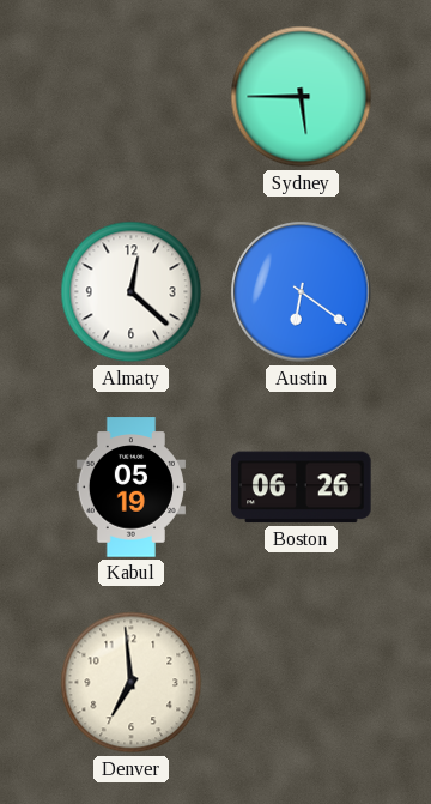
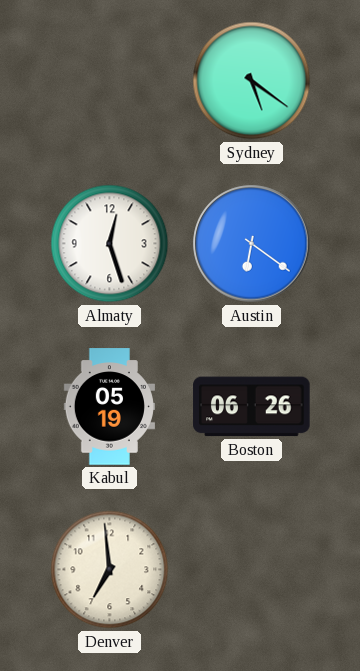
Sydney: 5:45 -> 5:21
Almaty: 12:22 -> 12:27
